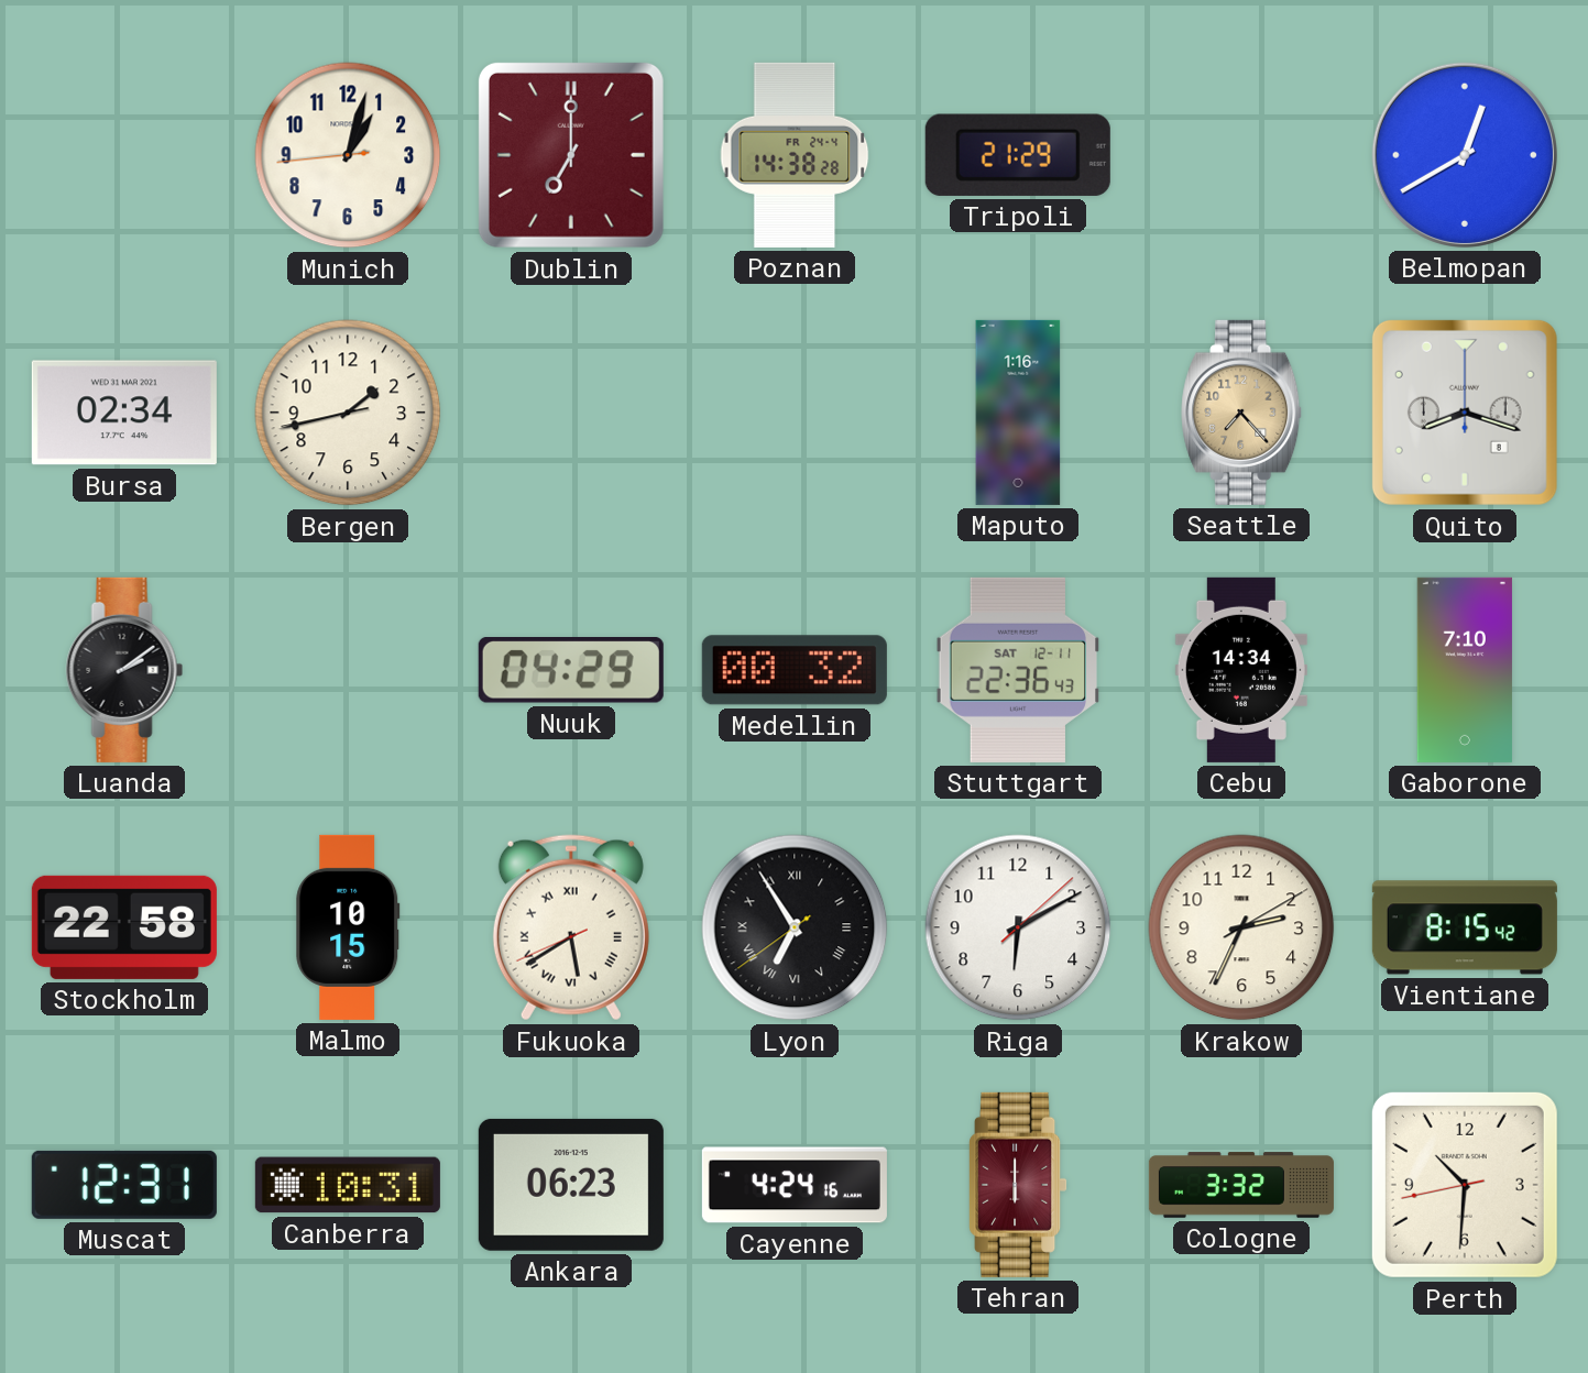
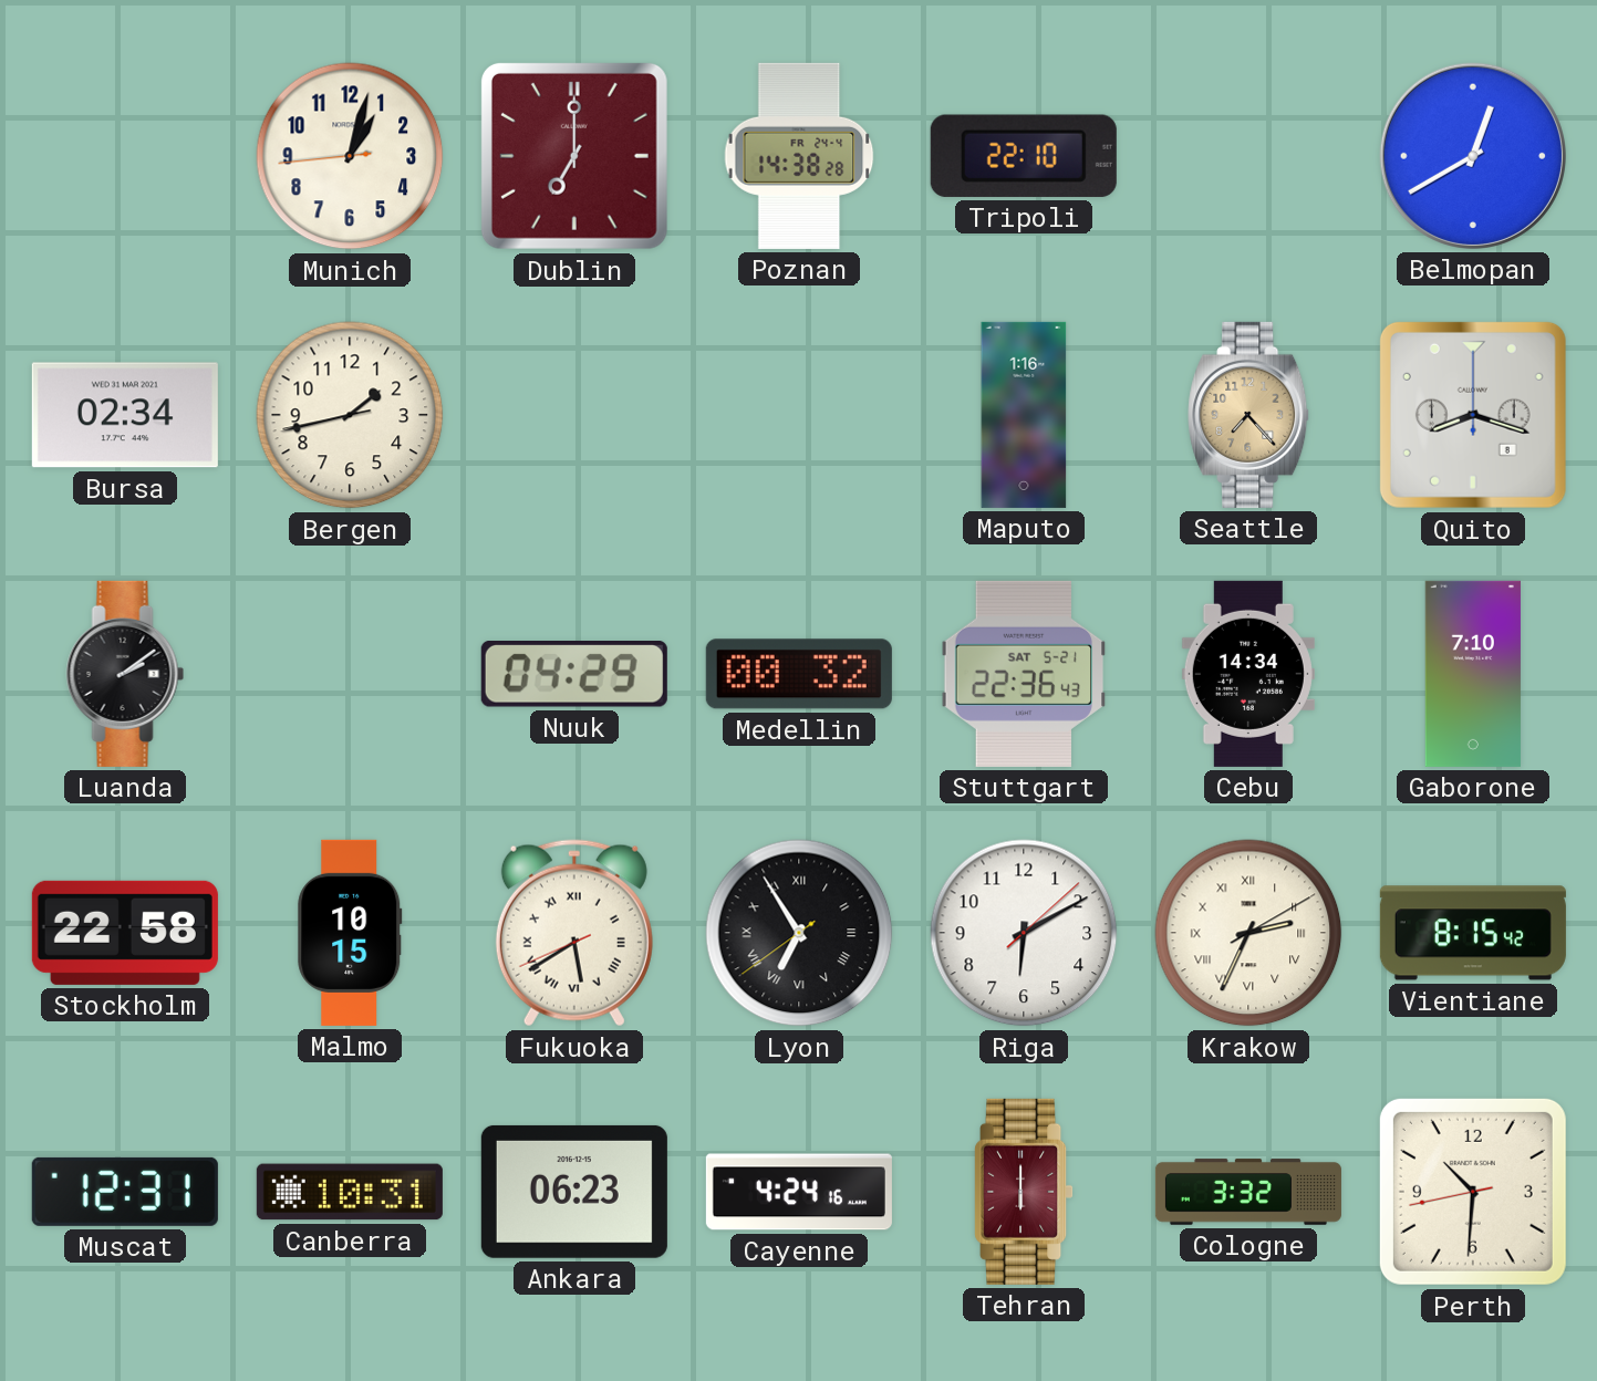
Tripoli: 21:29 -> 22:10
Stuttgart date: SAT 12-11 -> SAT 5-21
Krakow numerals: Arabic -> Roman
